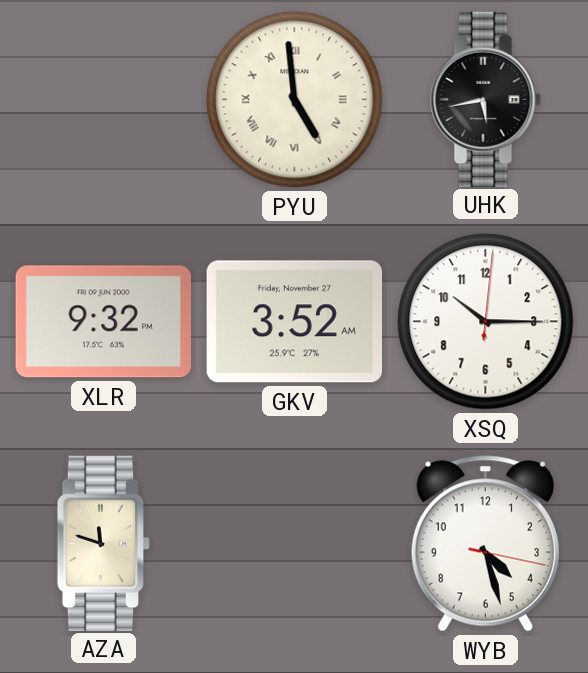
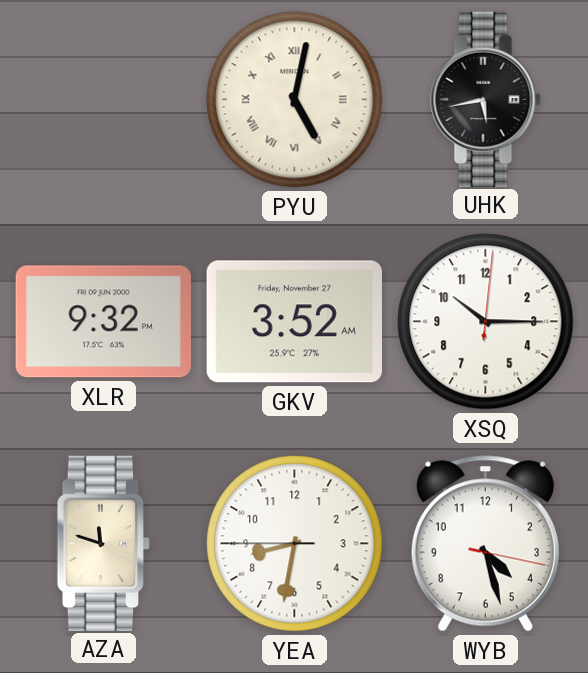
PYU: 4:59 -> 5:02
YEA: none -> 8:31
